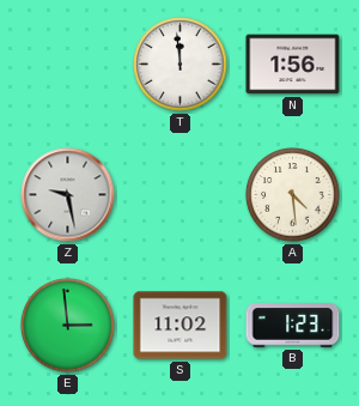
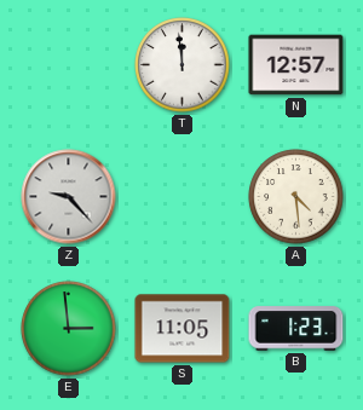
N: 1:56 -> 12:57
Z: 9:28 -> 9:23
S: 11:02 -> 11:05
